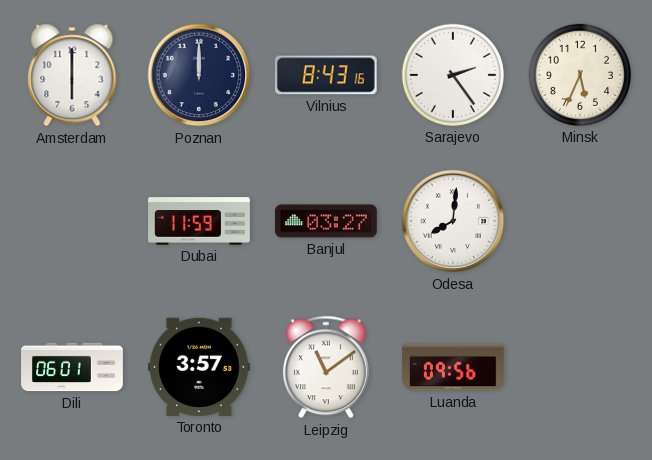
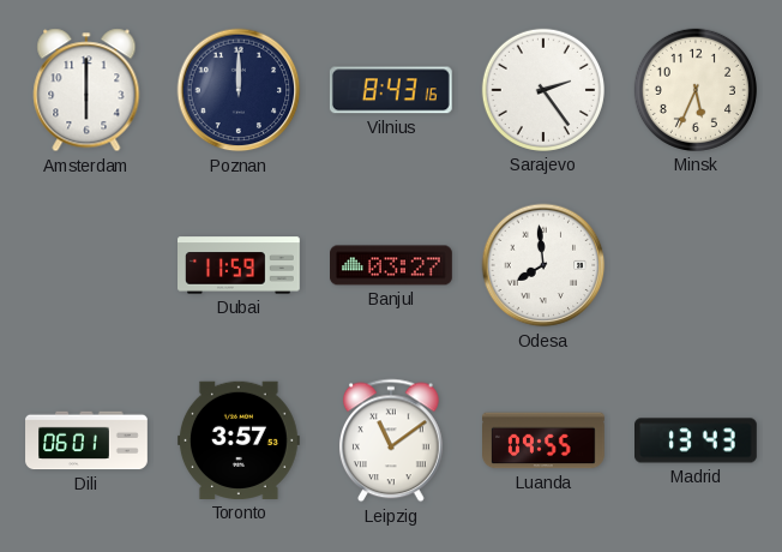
Odesa: 8:01 -> 7:59
Luanda: 09:56 -> 09:55
Madrid: none -> 13:43
